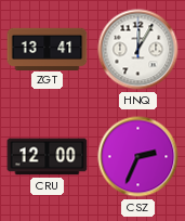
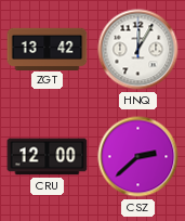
ZGT: 13:41 -> 13:42
CSZ: 2:34 -> 2:38
